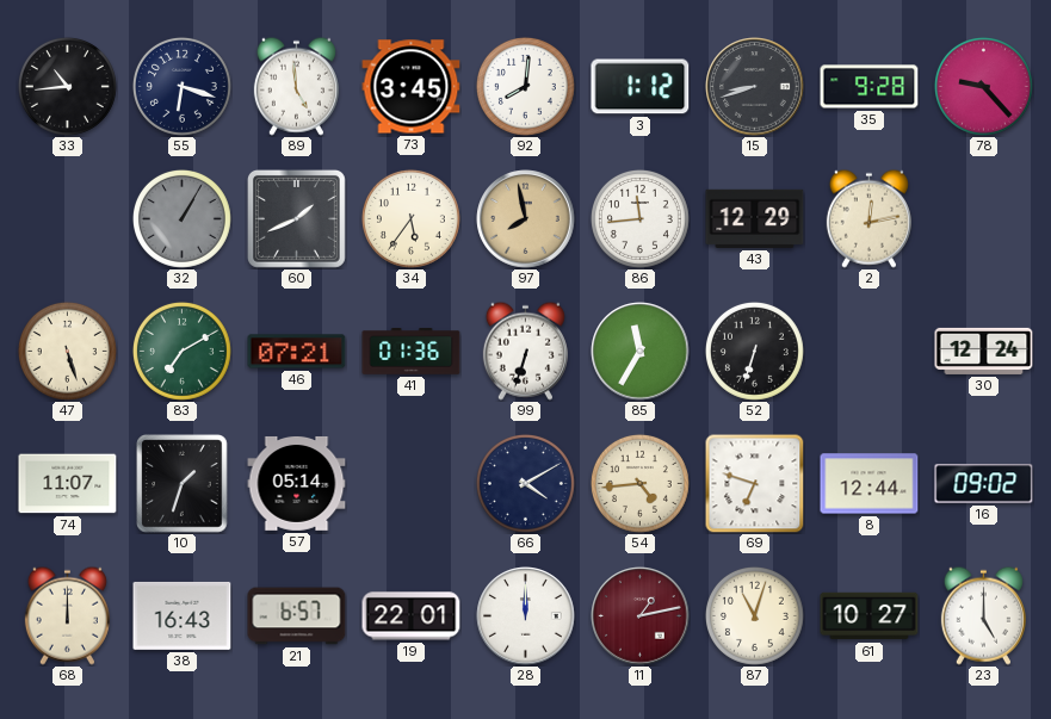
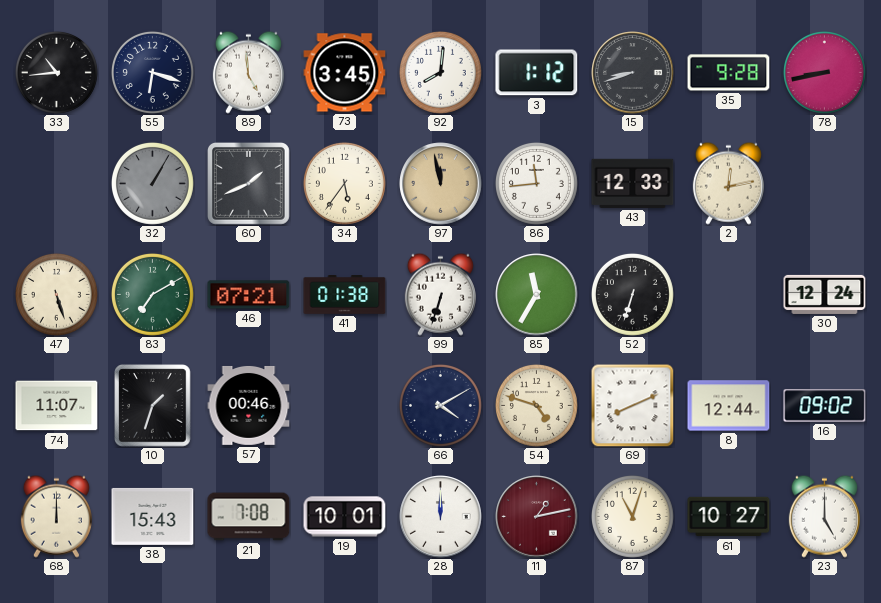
78: 9:23 -> 8:43
97: 7:58 -> 11:58
43: 12:29 -> 12:33
41: 01:36 -> 01:38
57: 05:14 -> 00:46
54: 4:44 -> 4:48
69: 6:48 -> 8:11
38: 16:43 -> 15:43
21: 6:57 -> 7:08
19: 22:01 -> 10:01
